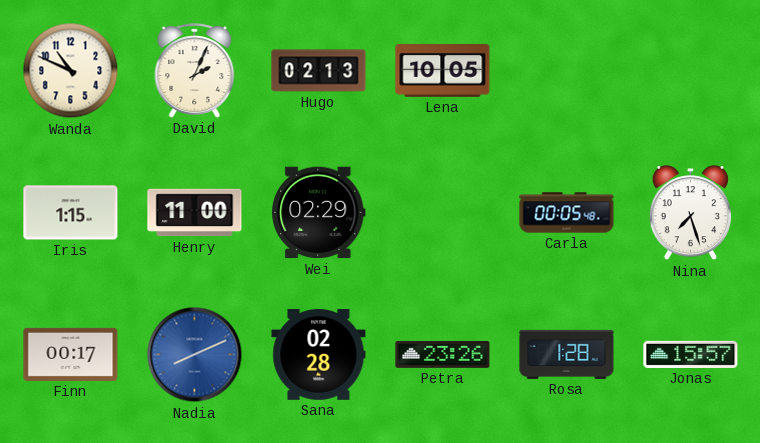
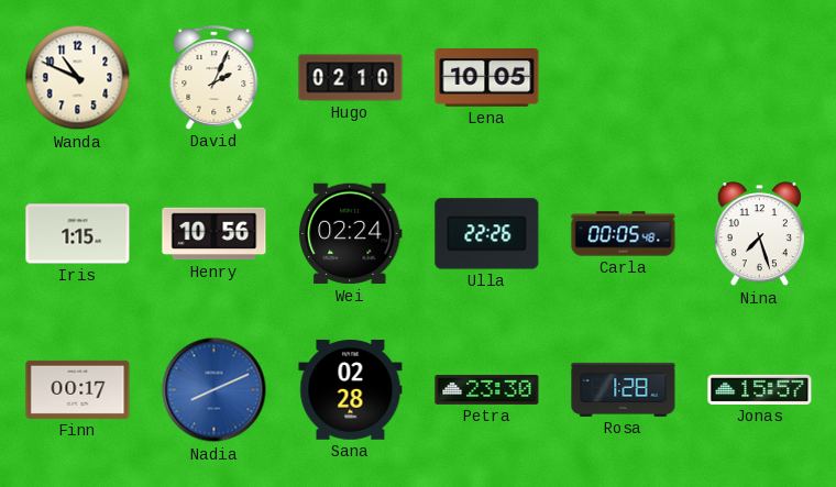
Hugo: 02:13 -> 02:10
Henry: 11:00 -> 10:56
Wei: 02:29 -> 02:24
Ulla: none -> 22:26
Petra: 23:26 -> 23:30
